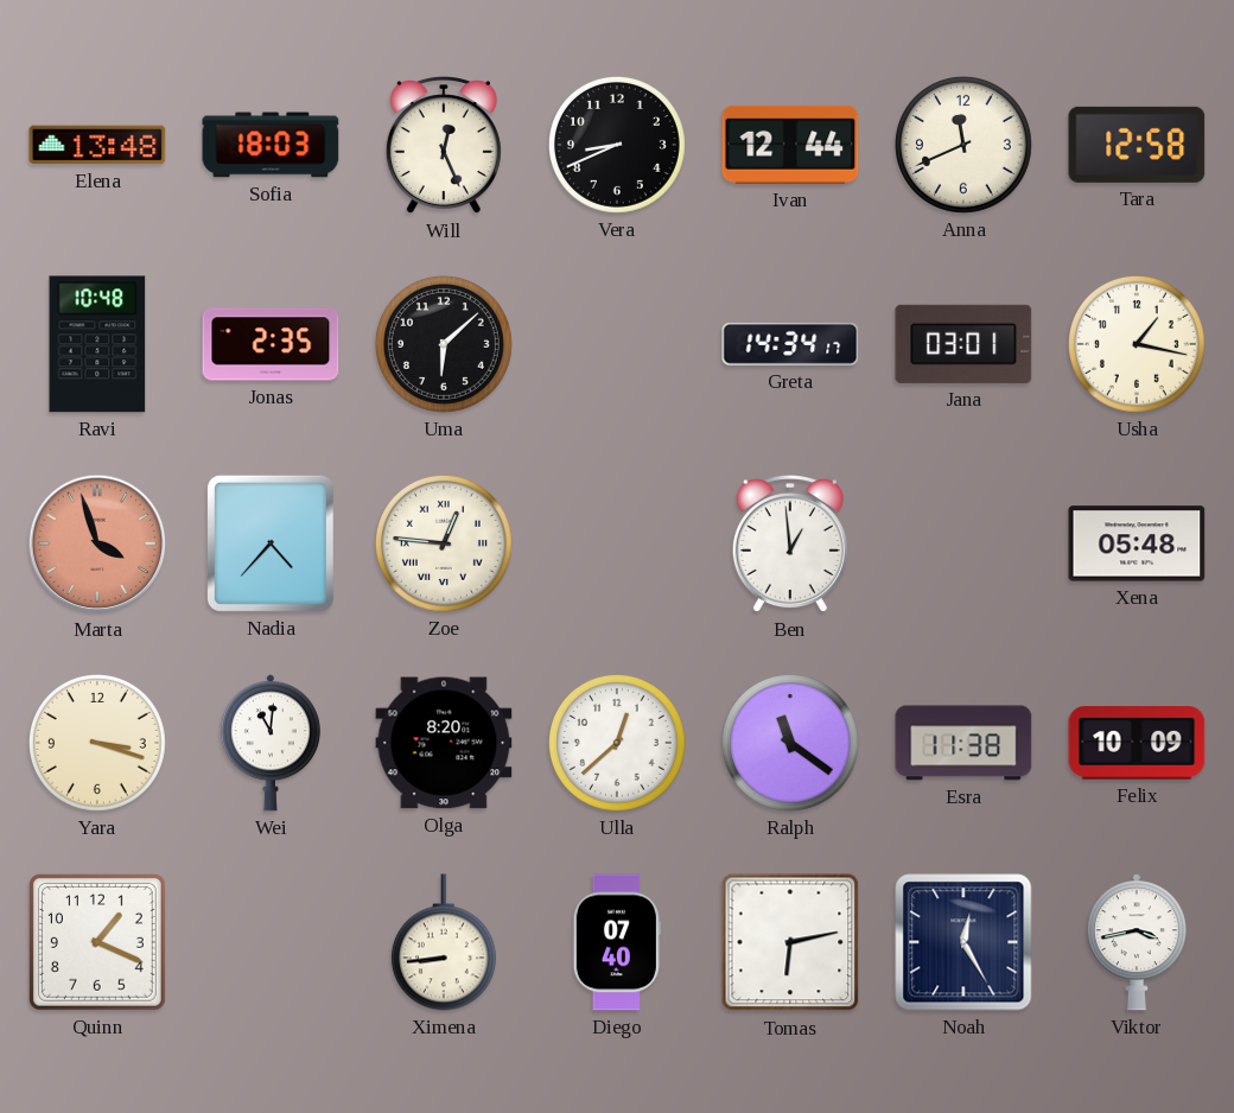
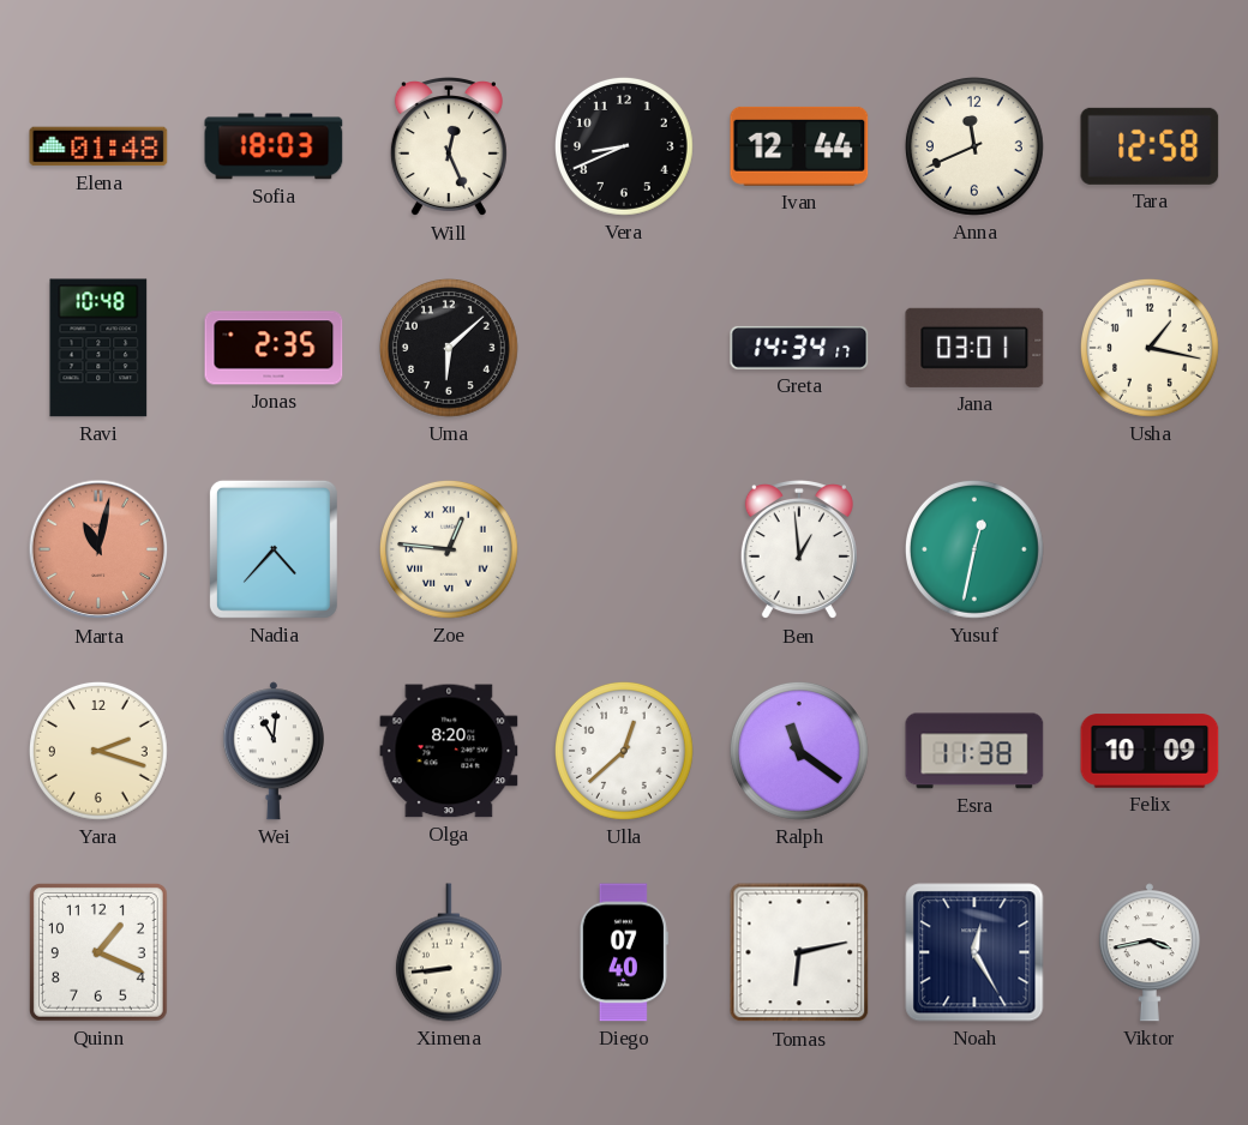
Elena: 13:48 -> 01:48
Marta: 3:57 -> 11:02
Yusuf: none -> 12:32
Xena: 05:48 -> none
Yara: 3:18 -> 2:18
